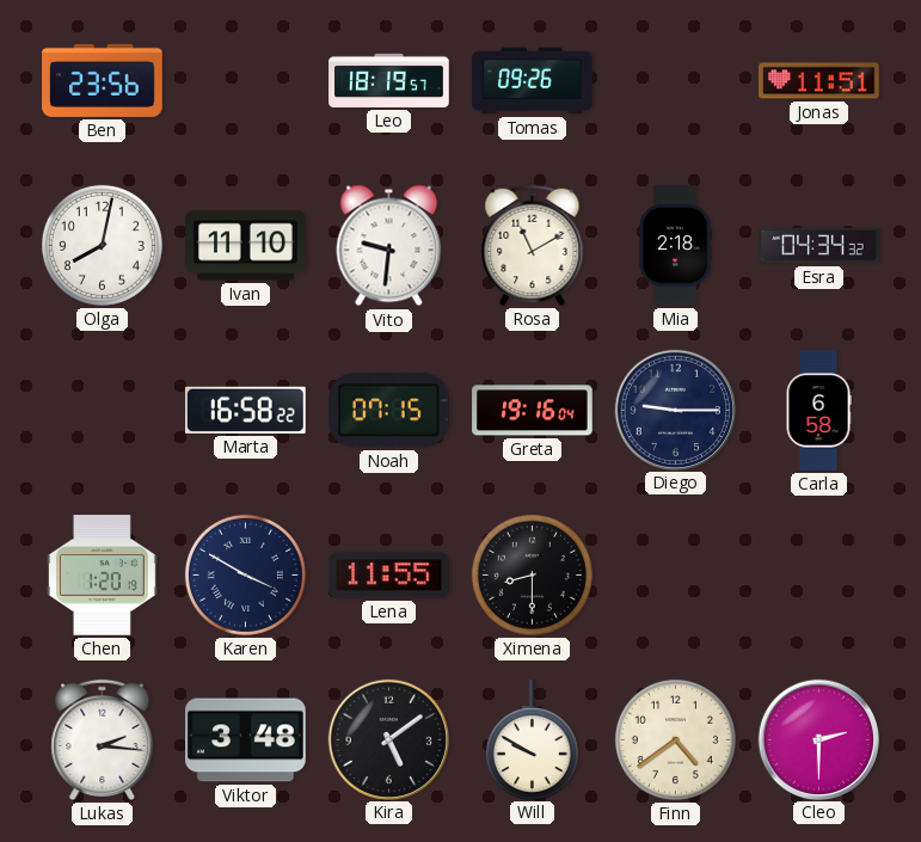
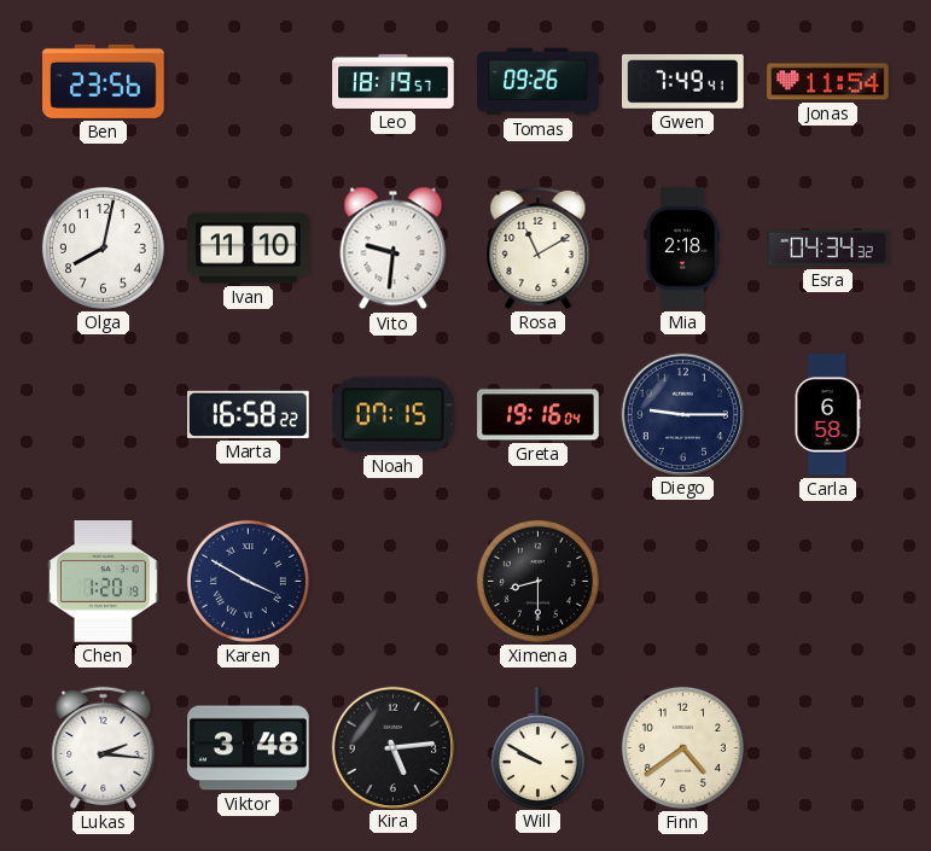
Gwen: none -> 7:49
Jonas: 11:51 -> 11:54
Lena: 11:55 -> none
Kira: 5:09 -> 5:14
Cleo: 2:30 -> none
